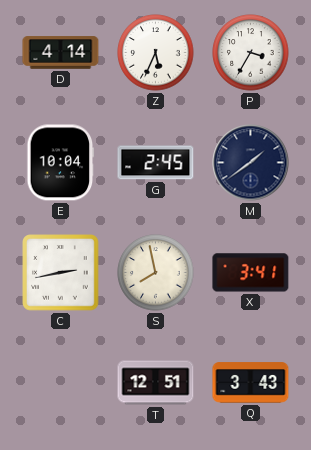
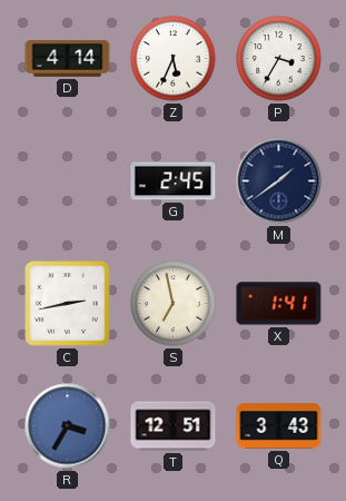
E: 10:04 -> none
S: 7:58 -> 6:58
X: 3:41 -> 1:41
R: none -> 3:35
